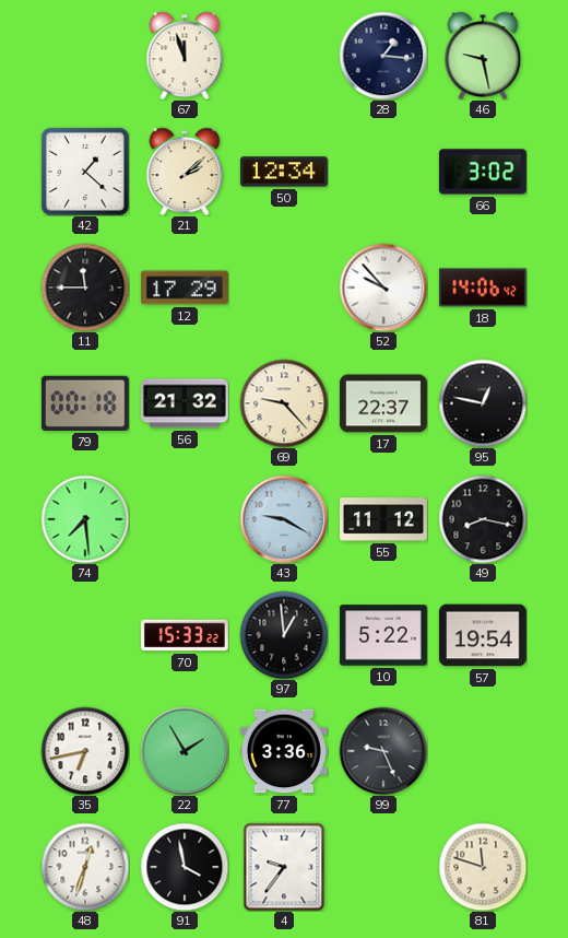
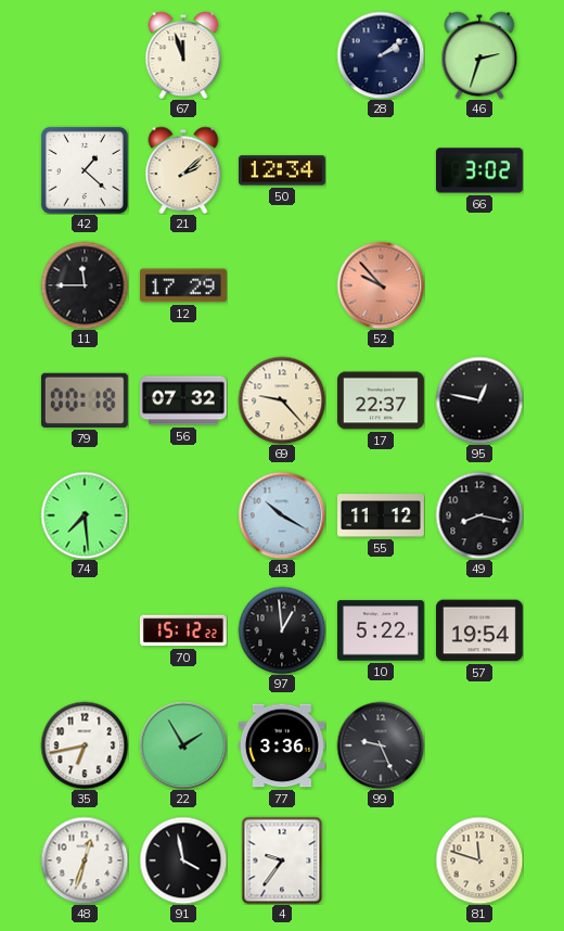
28: 1:16 -> 2:09
46: 9:28 -> 2:33
52 dial: white -> salmon
18: 14:06 -> none
56: 21:32 -> 07:32
43: 9:20 -> 10:20
70: 15:33 -> 15:12
